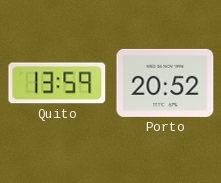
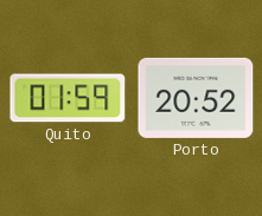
Quito: 13:59 -> 01:59
